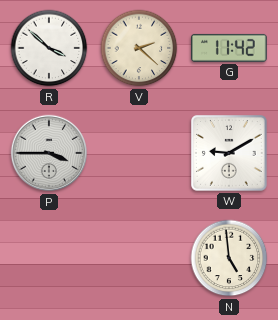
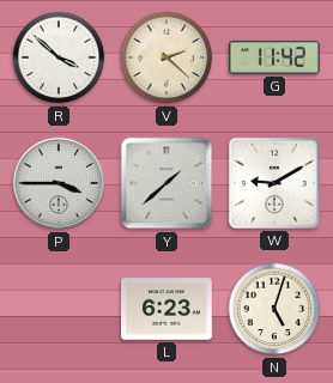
Y: none -> 1:38
L: none -> 6:23
N: 4:59 -> 5:03
